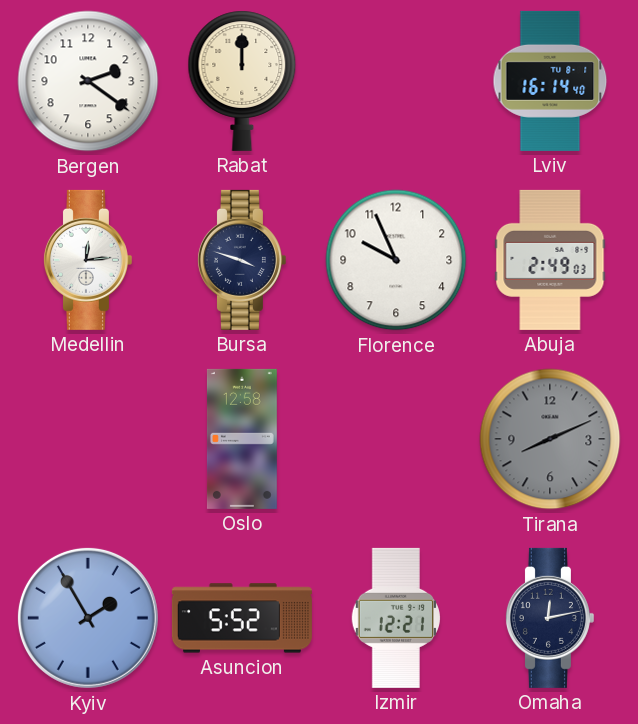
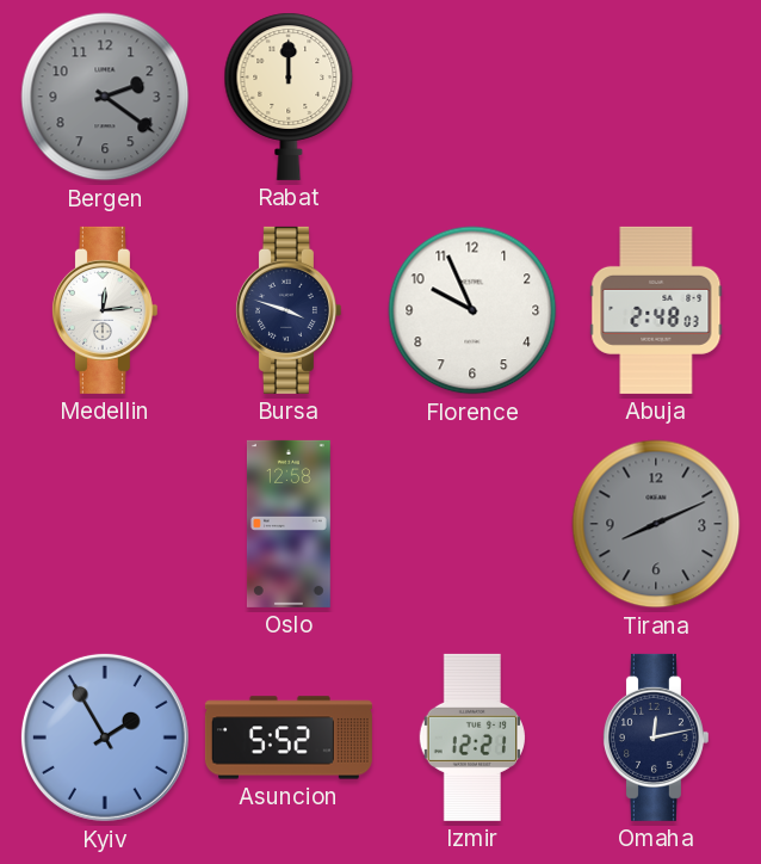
Bergen dial: white -> grey
Lviv: 16:14 -> none
Abuja: 2:49 -> 2:48
